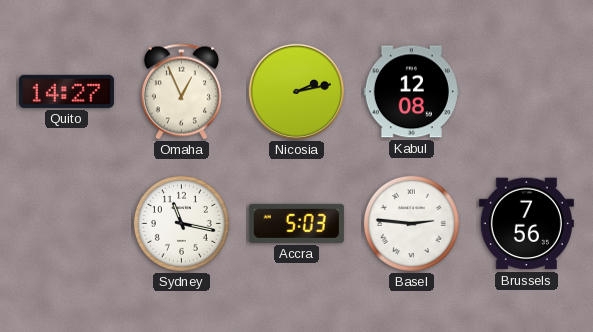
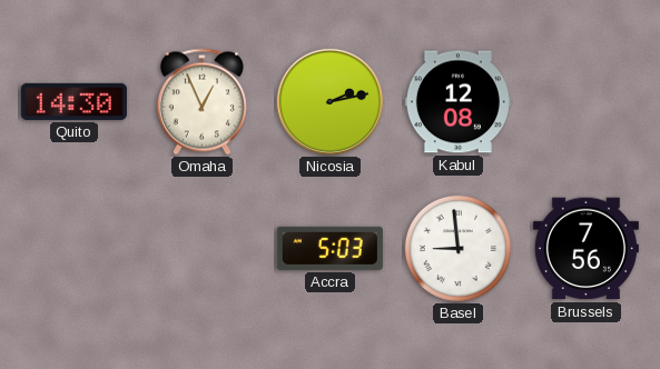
Quito: 14:27 -> 14:30
Sydney: 11:17 -> none
Basel: 2:46 -> 8:59
